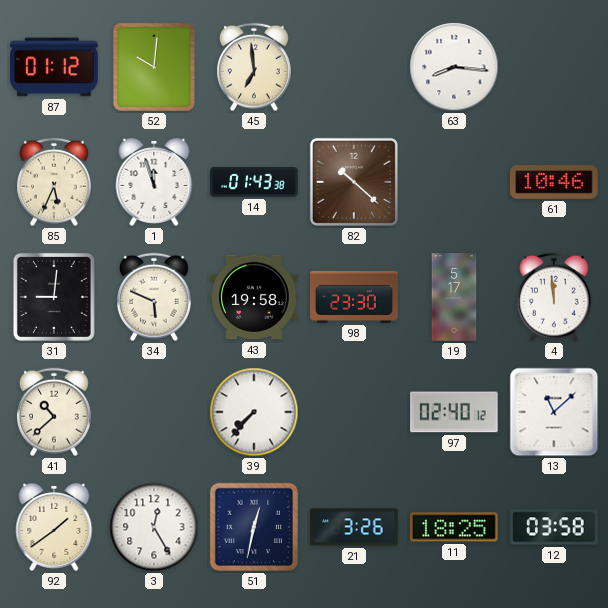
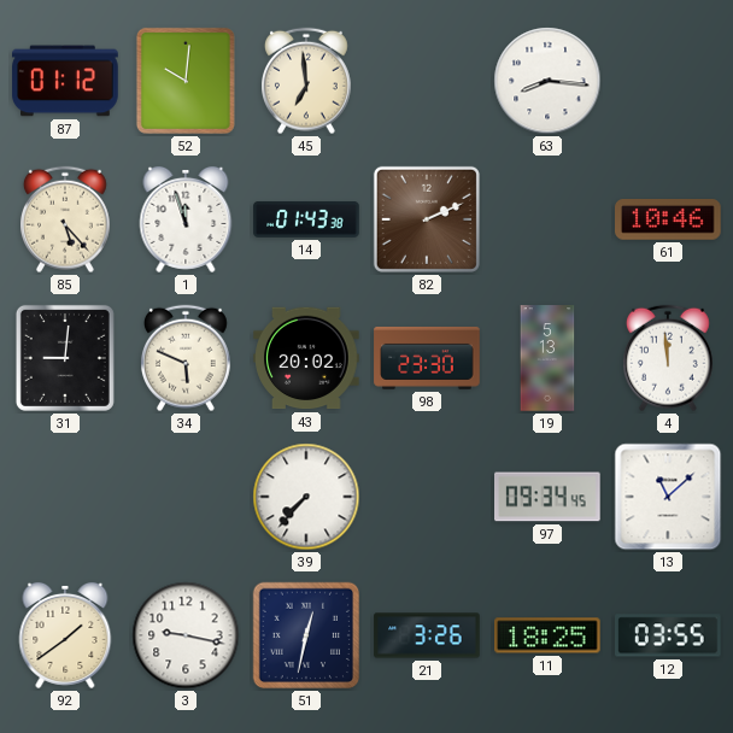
85: 5:34 -> 5:23
82: 10:22 -> 2:11
43: 19:58 -> 20:02
19: 5:17 -> 5:13
41: 10:38 -> none
97: 02:40 -> 09:34
3: 12:25 -> 9:17
12: 03:58 -> 03:55
